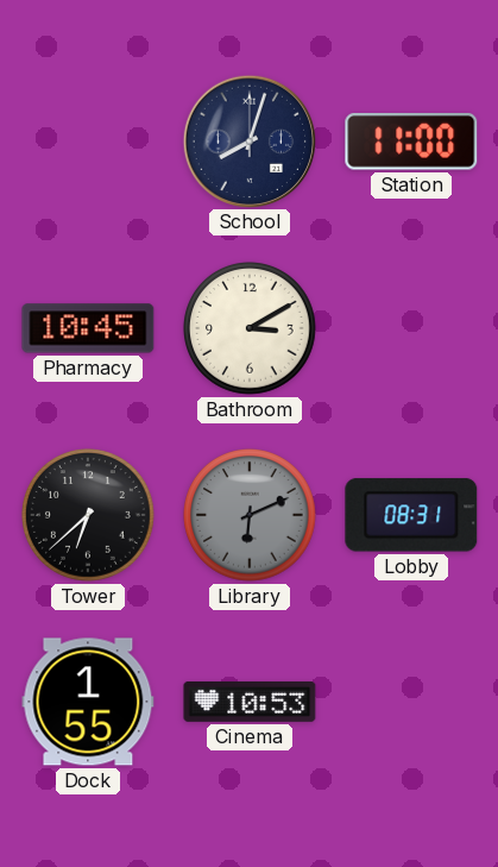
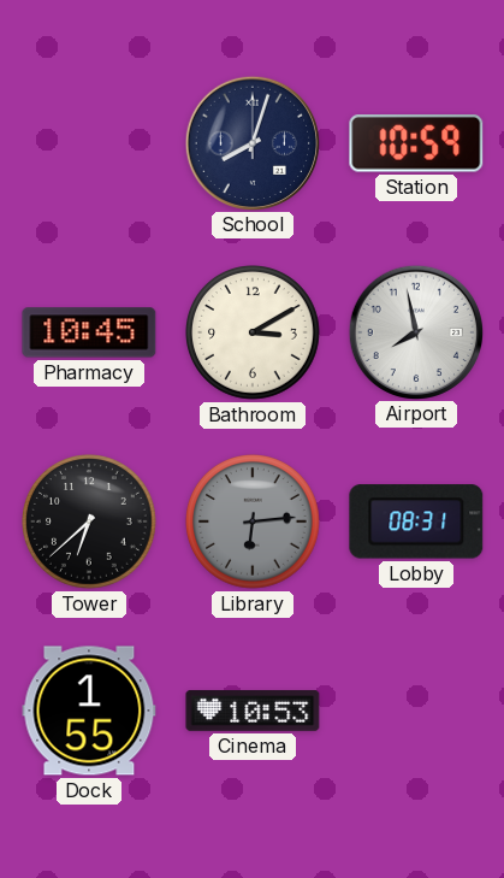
Station: 11:00 -> 10:59
Airport: none -> 7:58
Library: 6:11 -> 6:14
